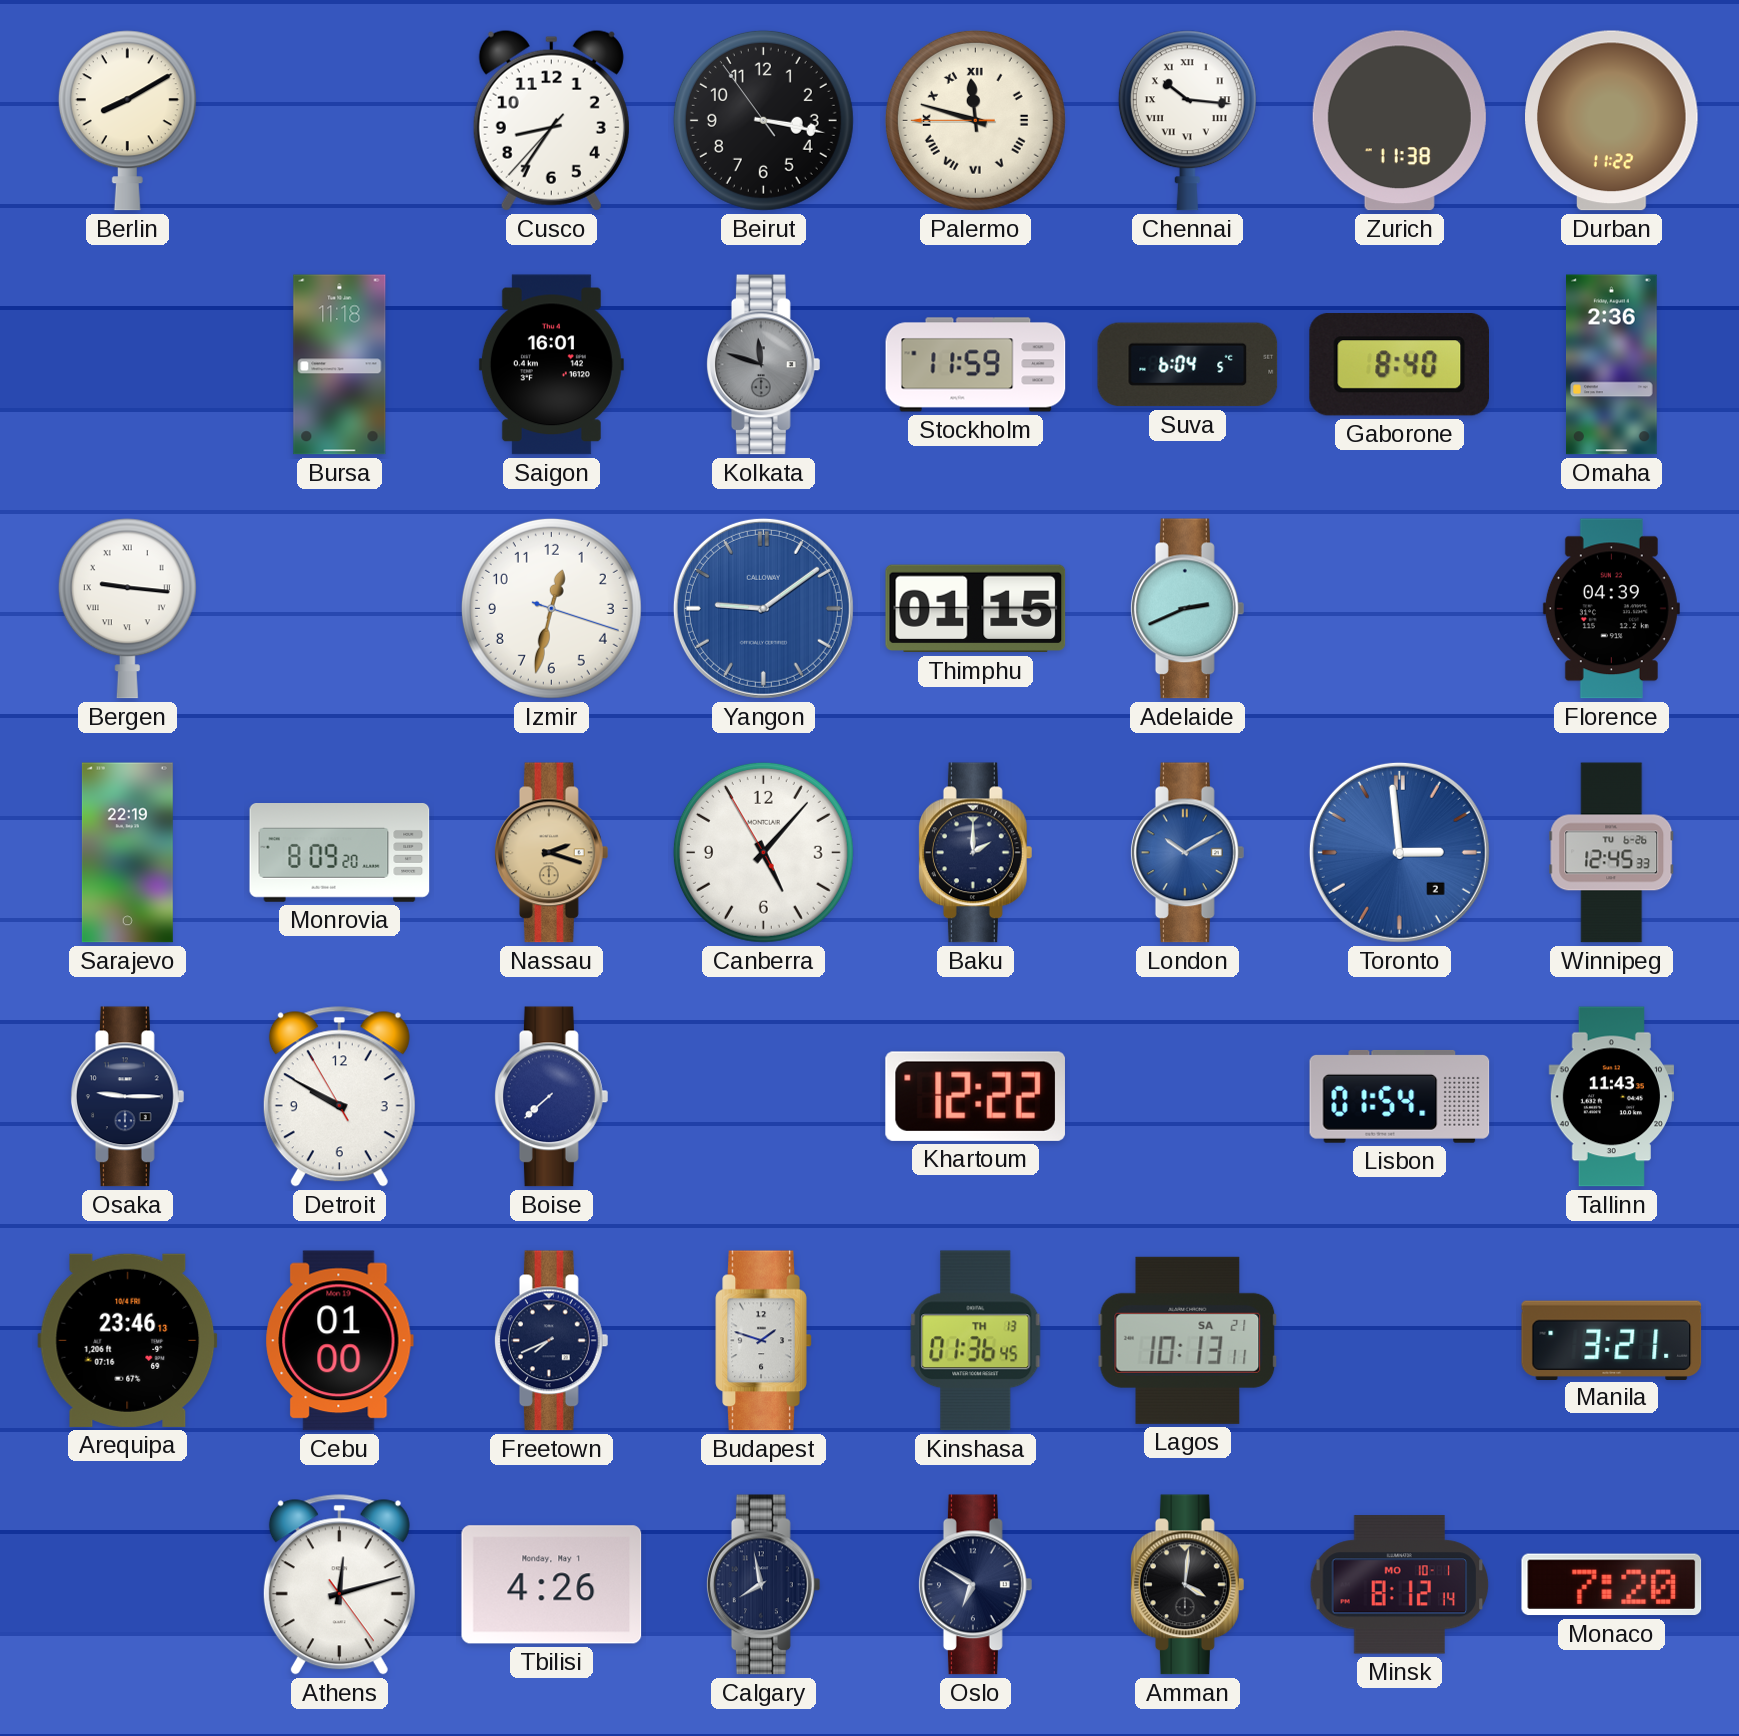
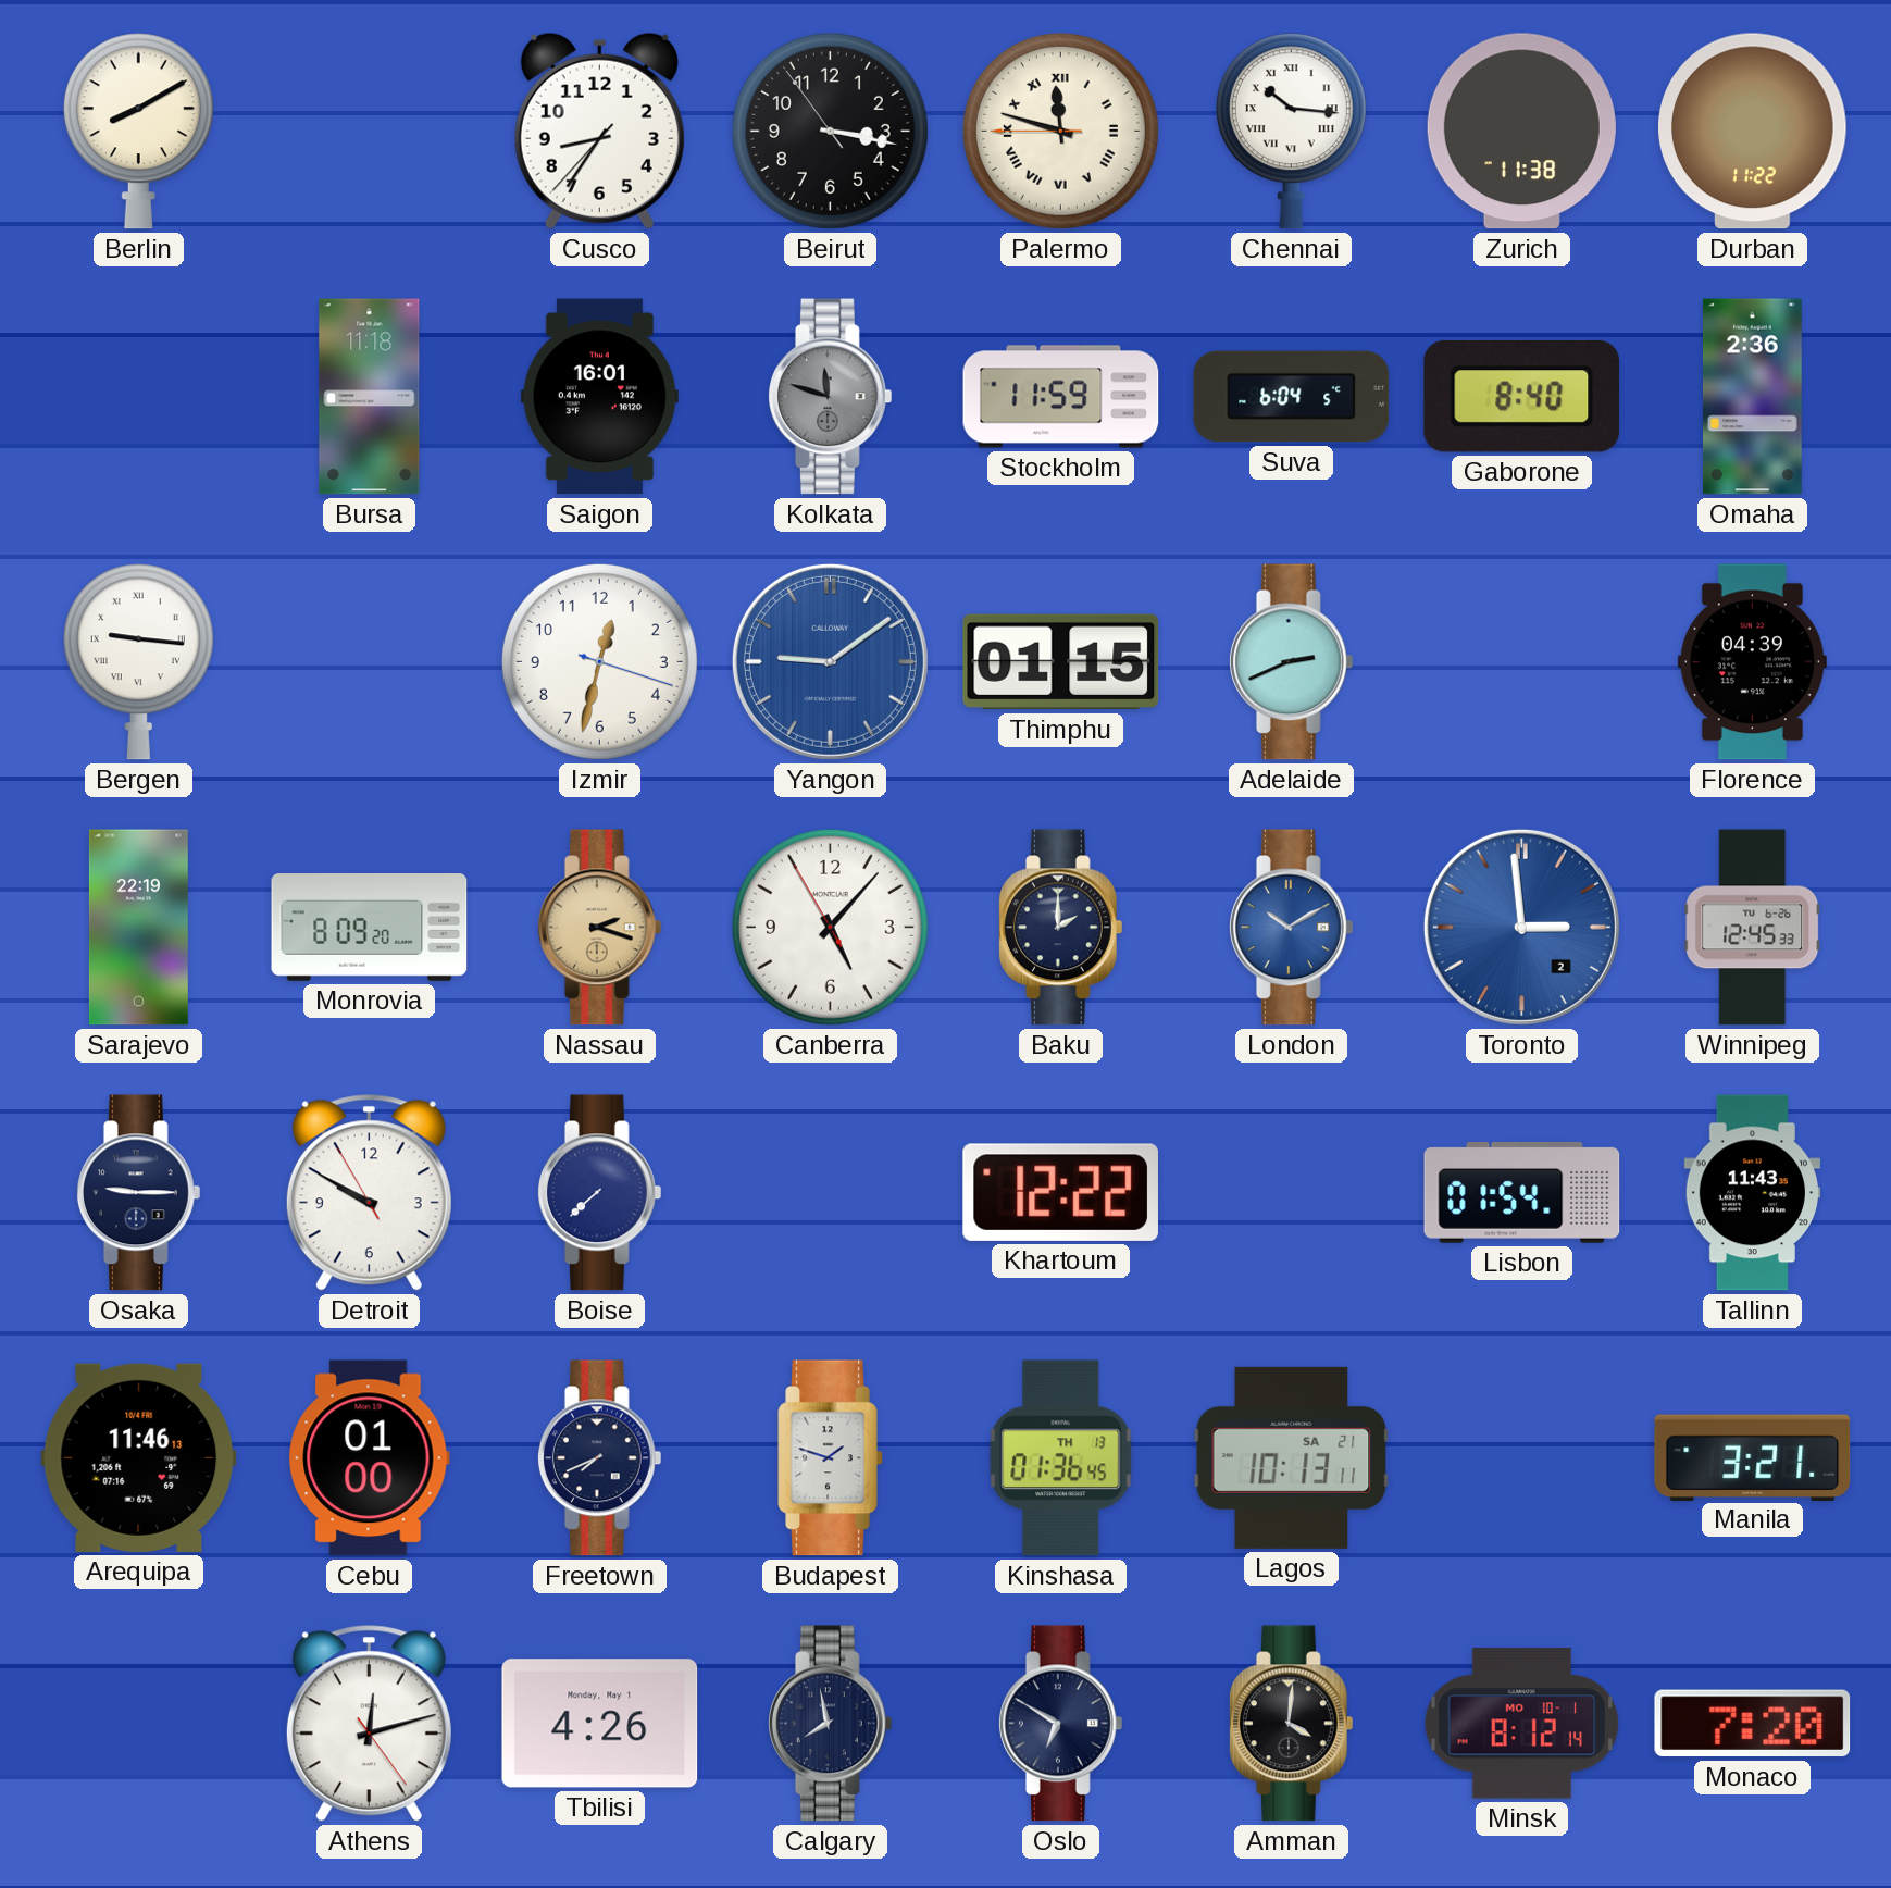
Arequipa: 23:46 -> 11:46
